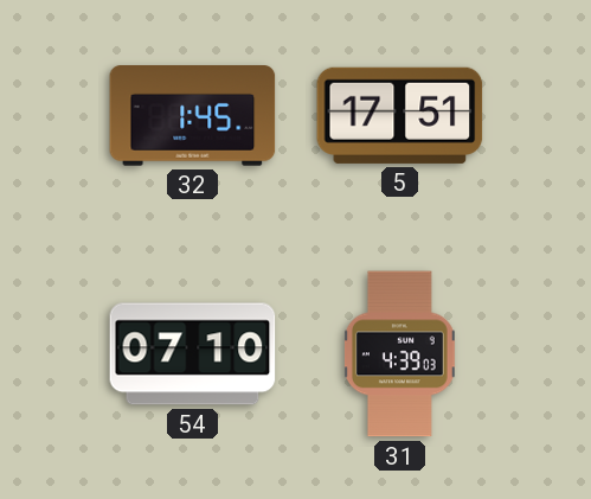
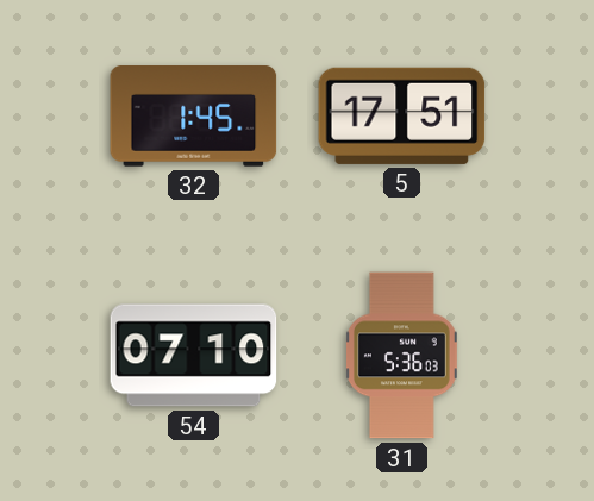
31: 4:39 -> 5:36
